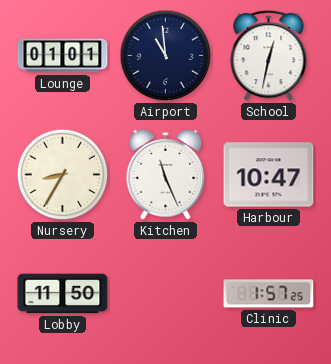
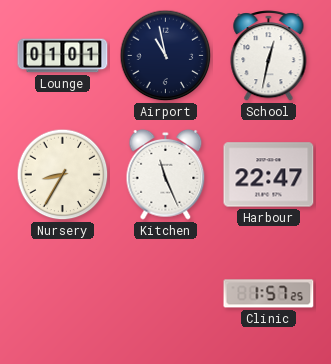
Airport: 10:59 -> 10:58
Harbour: 10:47 -> 22:47
Lobby: 11:50 -> none
